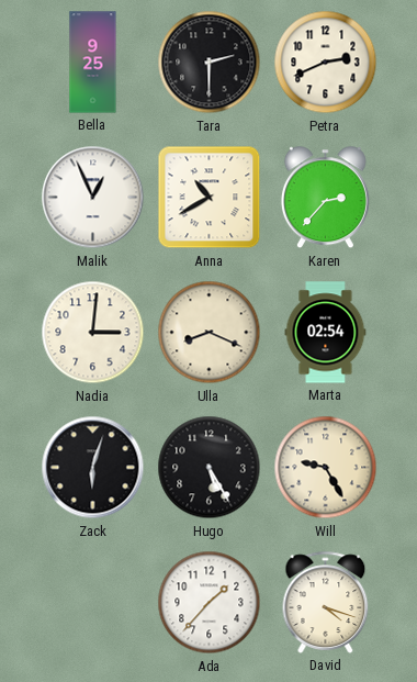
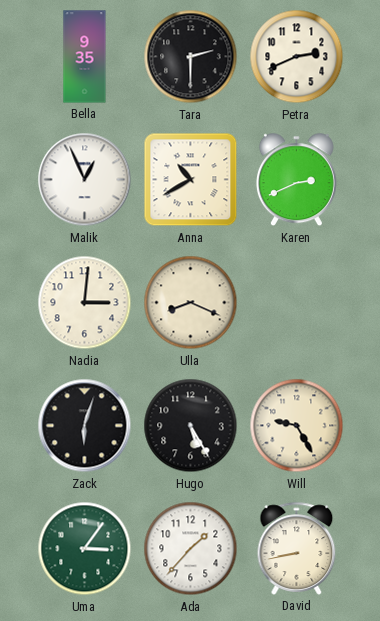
Bella: 9:25 -> 9:35
Karen: 2:37 -> 2:41
Marta: 02:54 -> none
Uma: none -> 3:06
David: 4:18 -> 8:43
